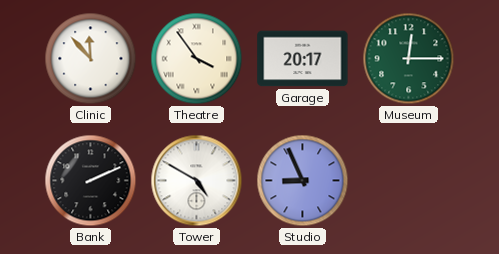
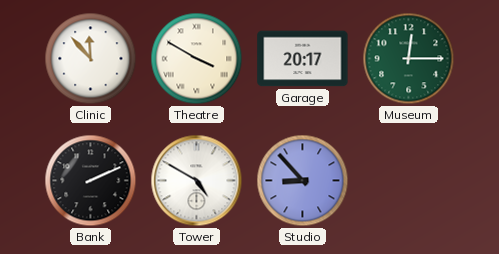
Theatre: 3:54 -> 3:50
Studio: 8:56 -> 8:53
